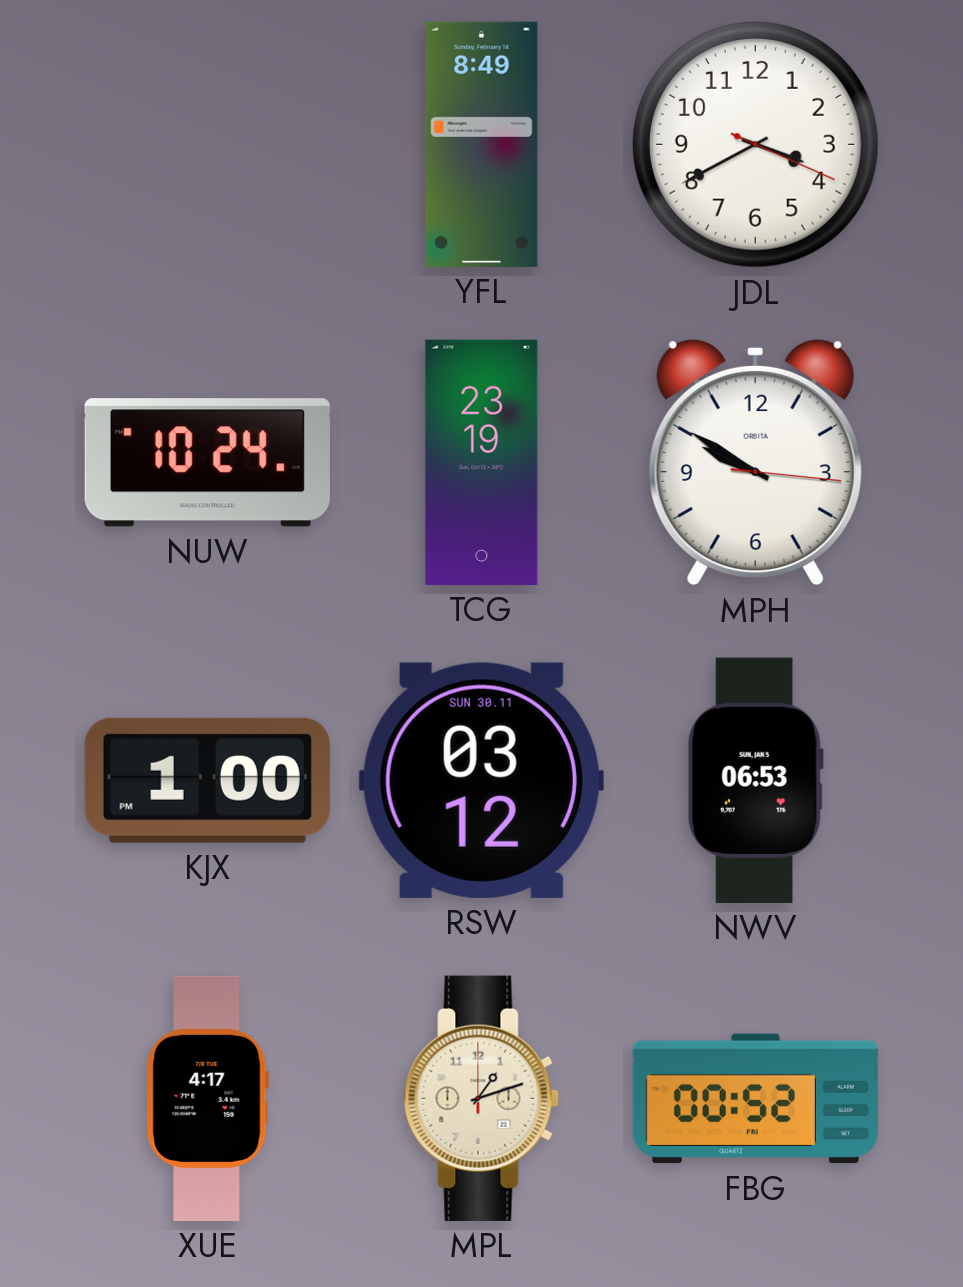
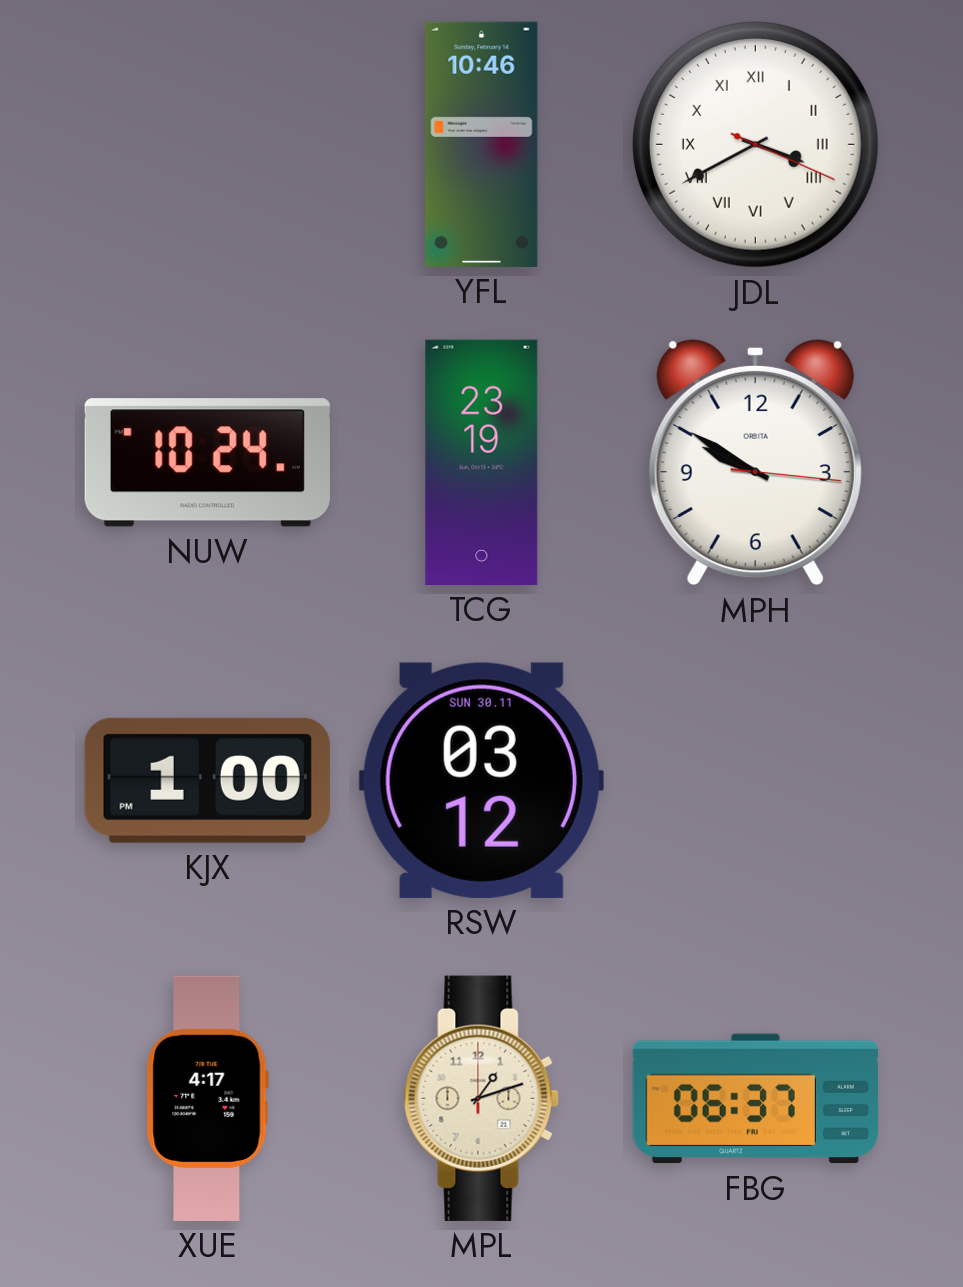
YFL: 8:49 -> 10:46
JDL numerals: Arabic -> Roman
NWV: 06:53 -> none
FBG: 00:52 -> 06:37
